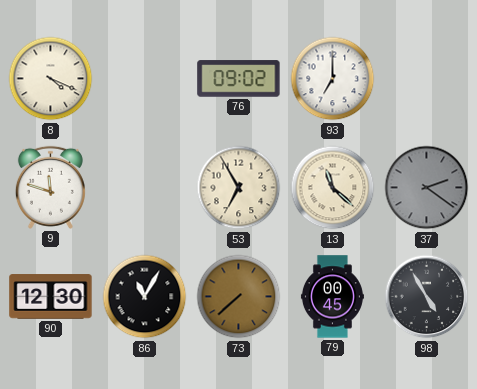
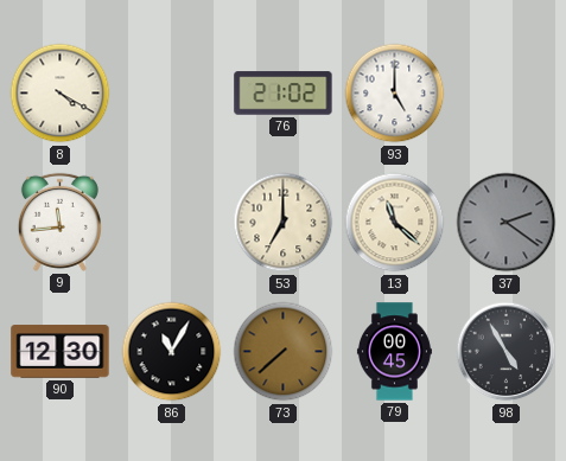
8: 4:19 -> 4:20
76: 09:02 -> 21:02
93: 7:00 -> 5:00
9: 11:48 -> 11:44
53: 6:55 -> 7:00
